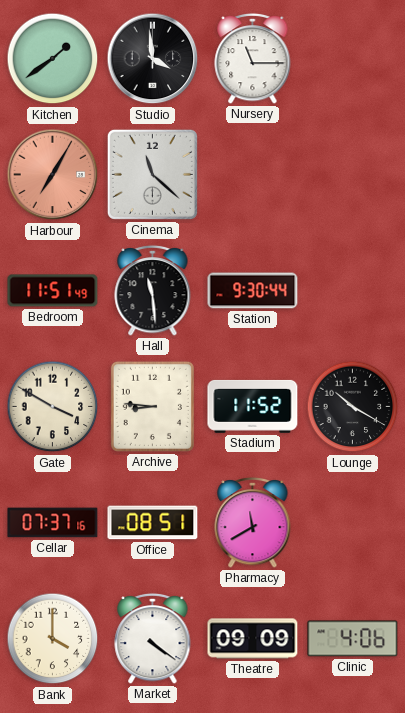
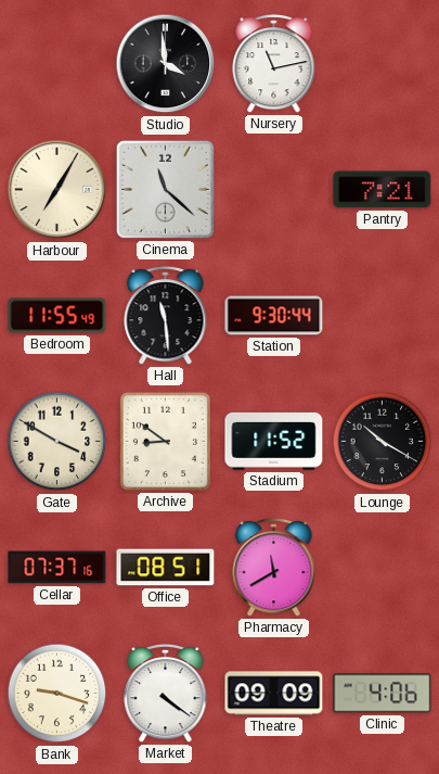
Kitchen: 1:39 -> none
Nursery: 11:15 -> 11:13
Harbour dial: salmon -> cream
Pantry: none -> 7:21
Bedroom: 11:51 -> 11:55
Archive: 8:46 -> 8:51
Bank: 4:00 -> 9:18
